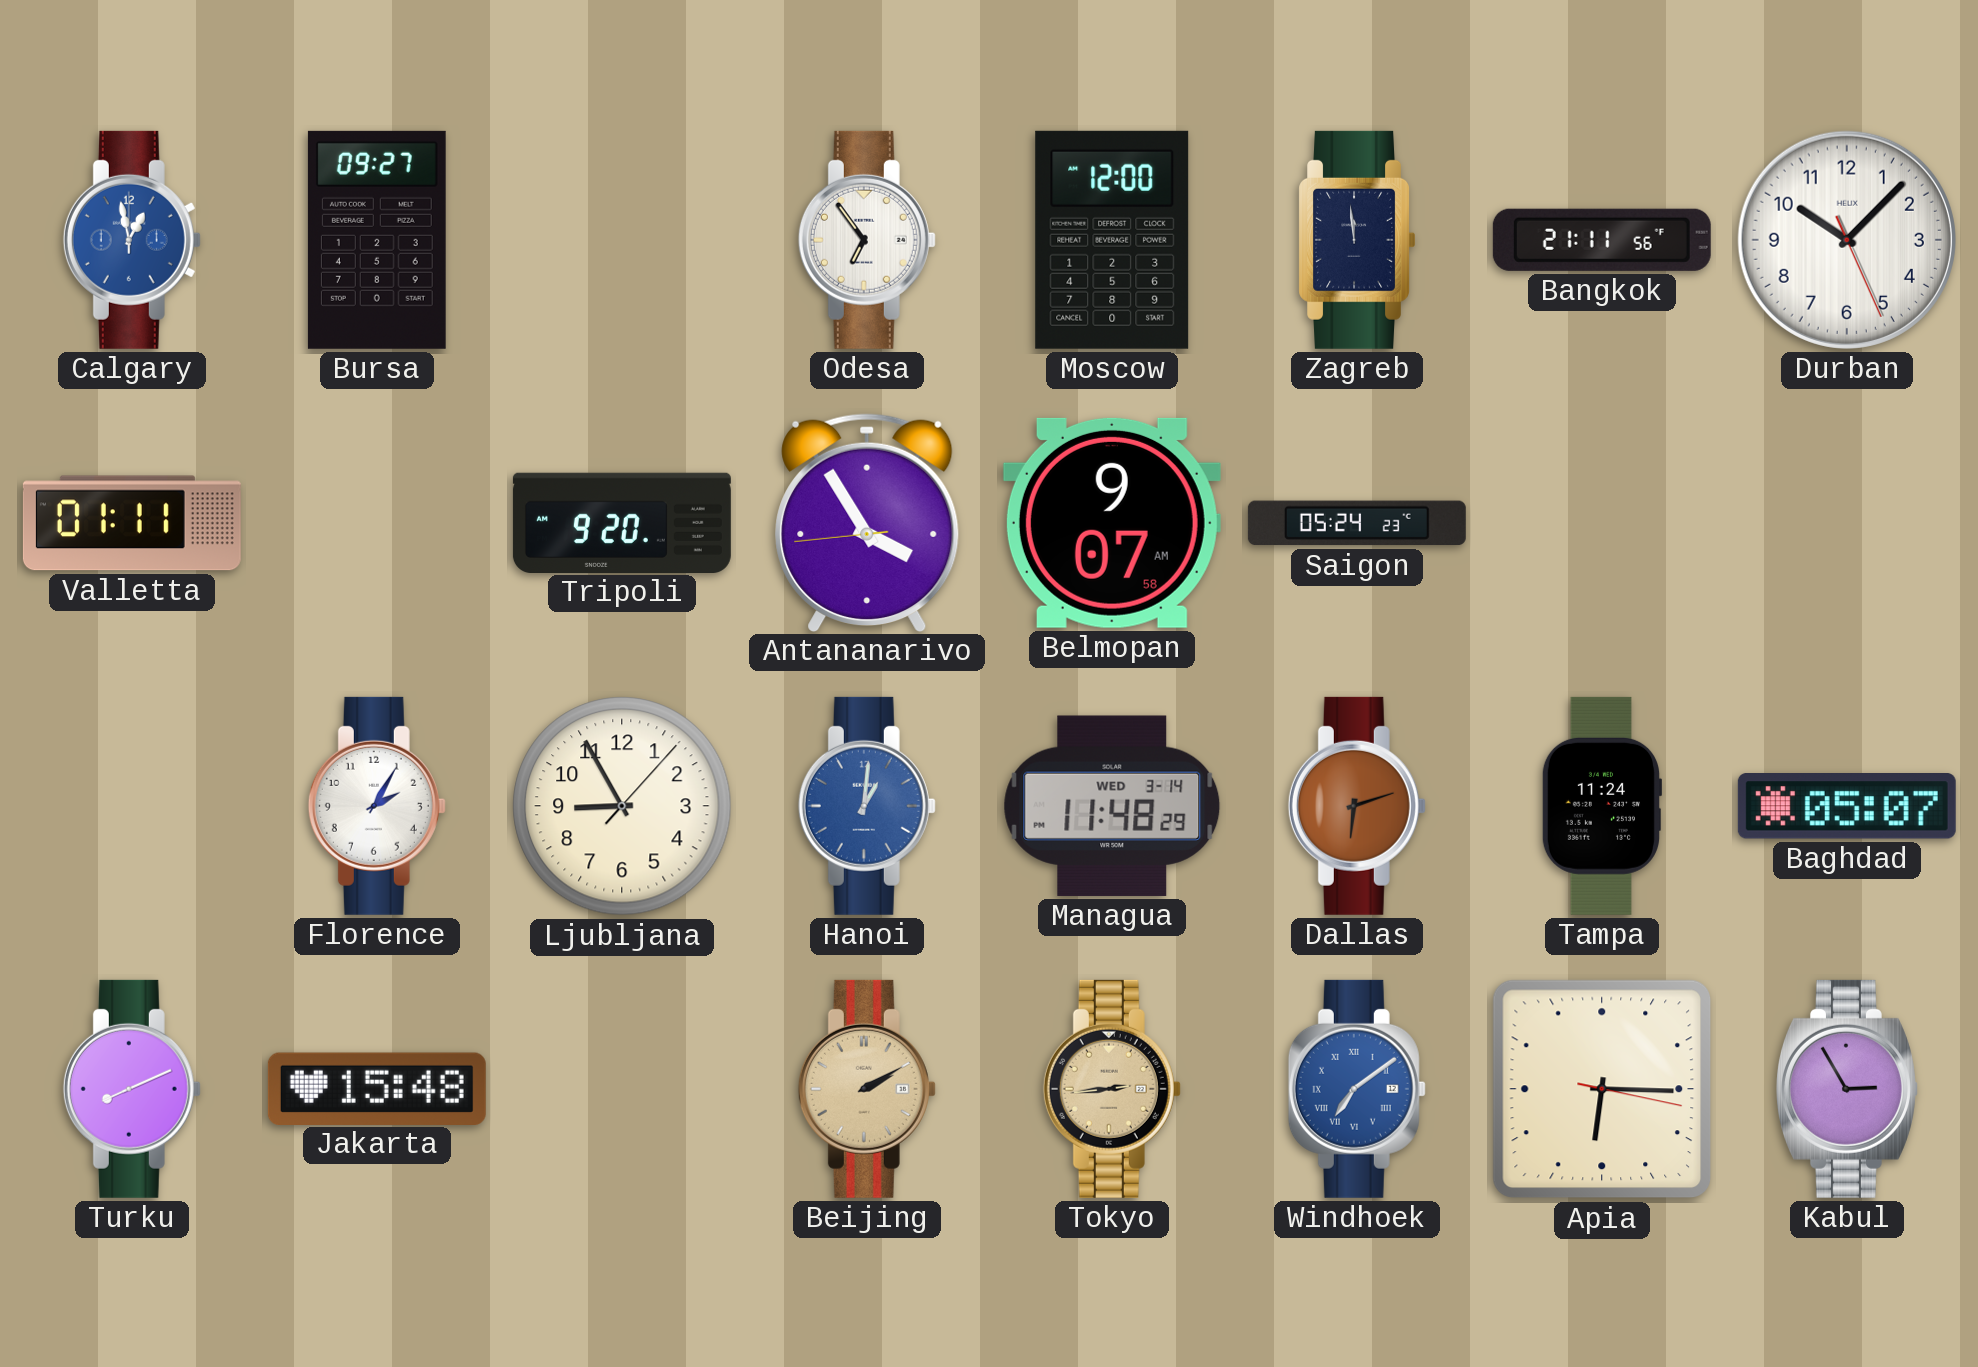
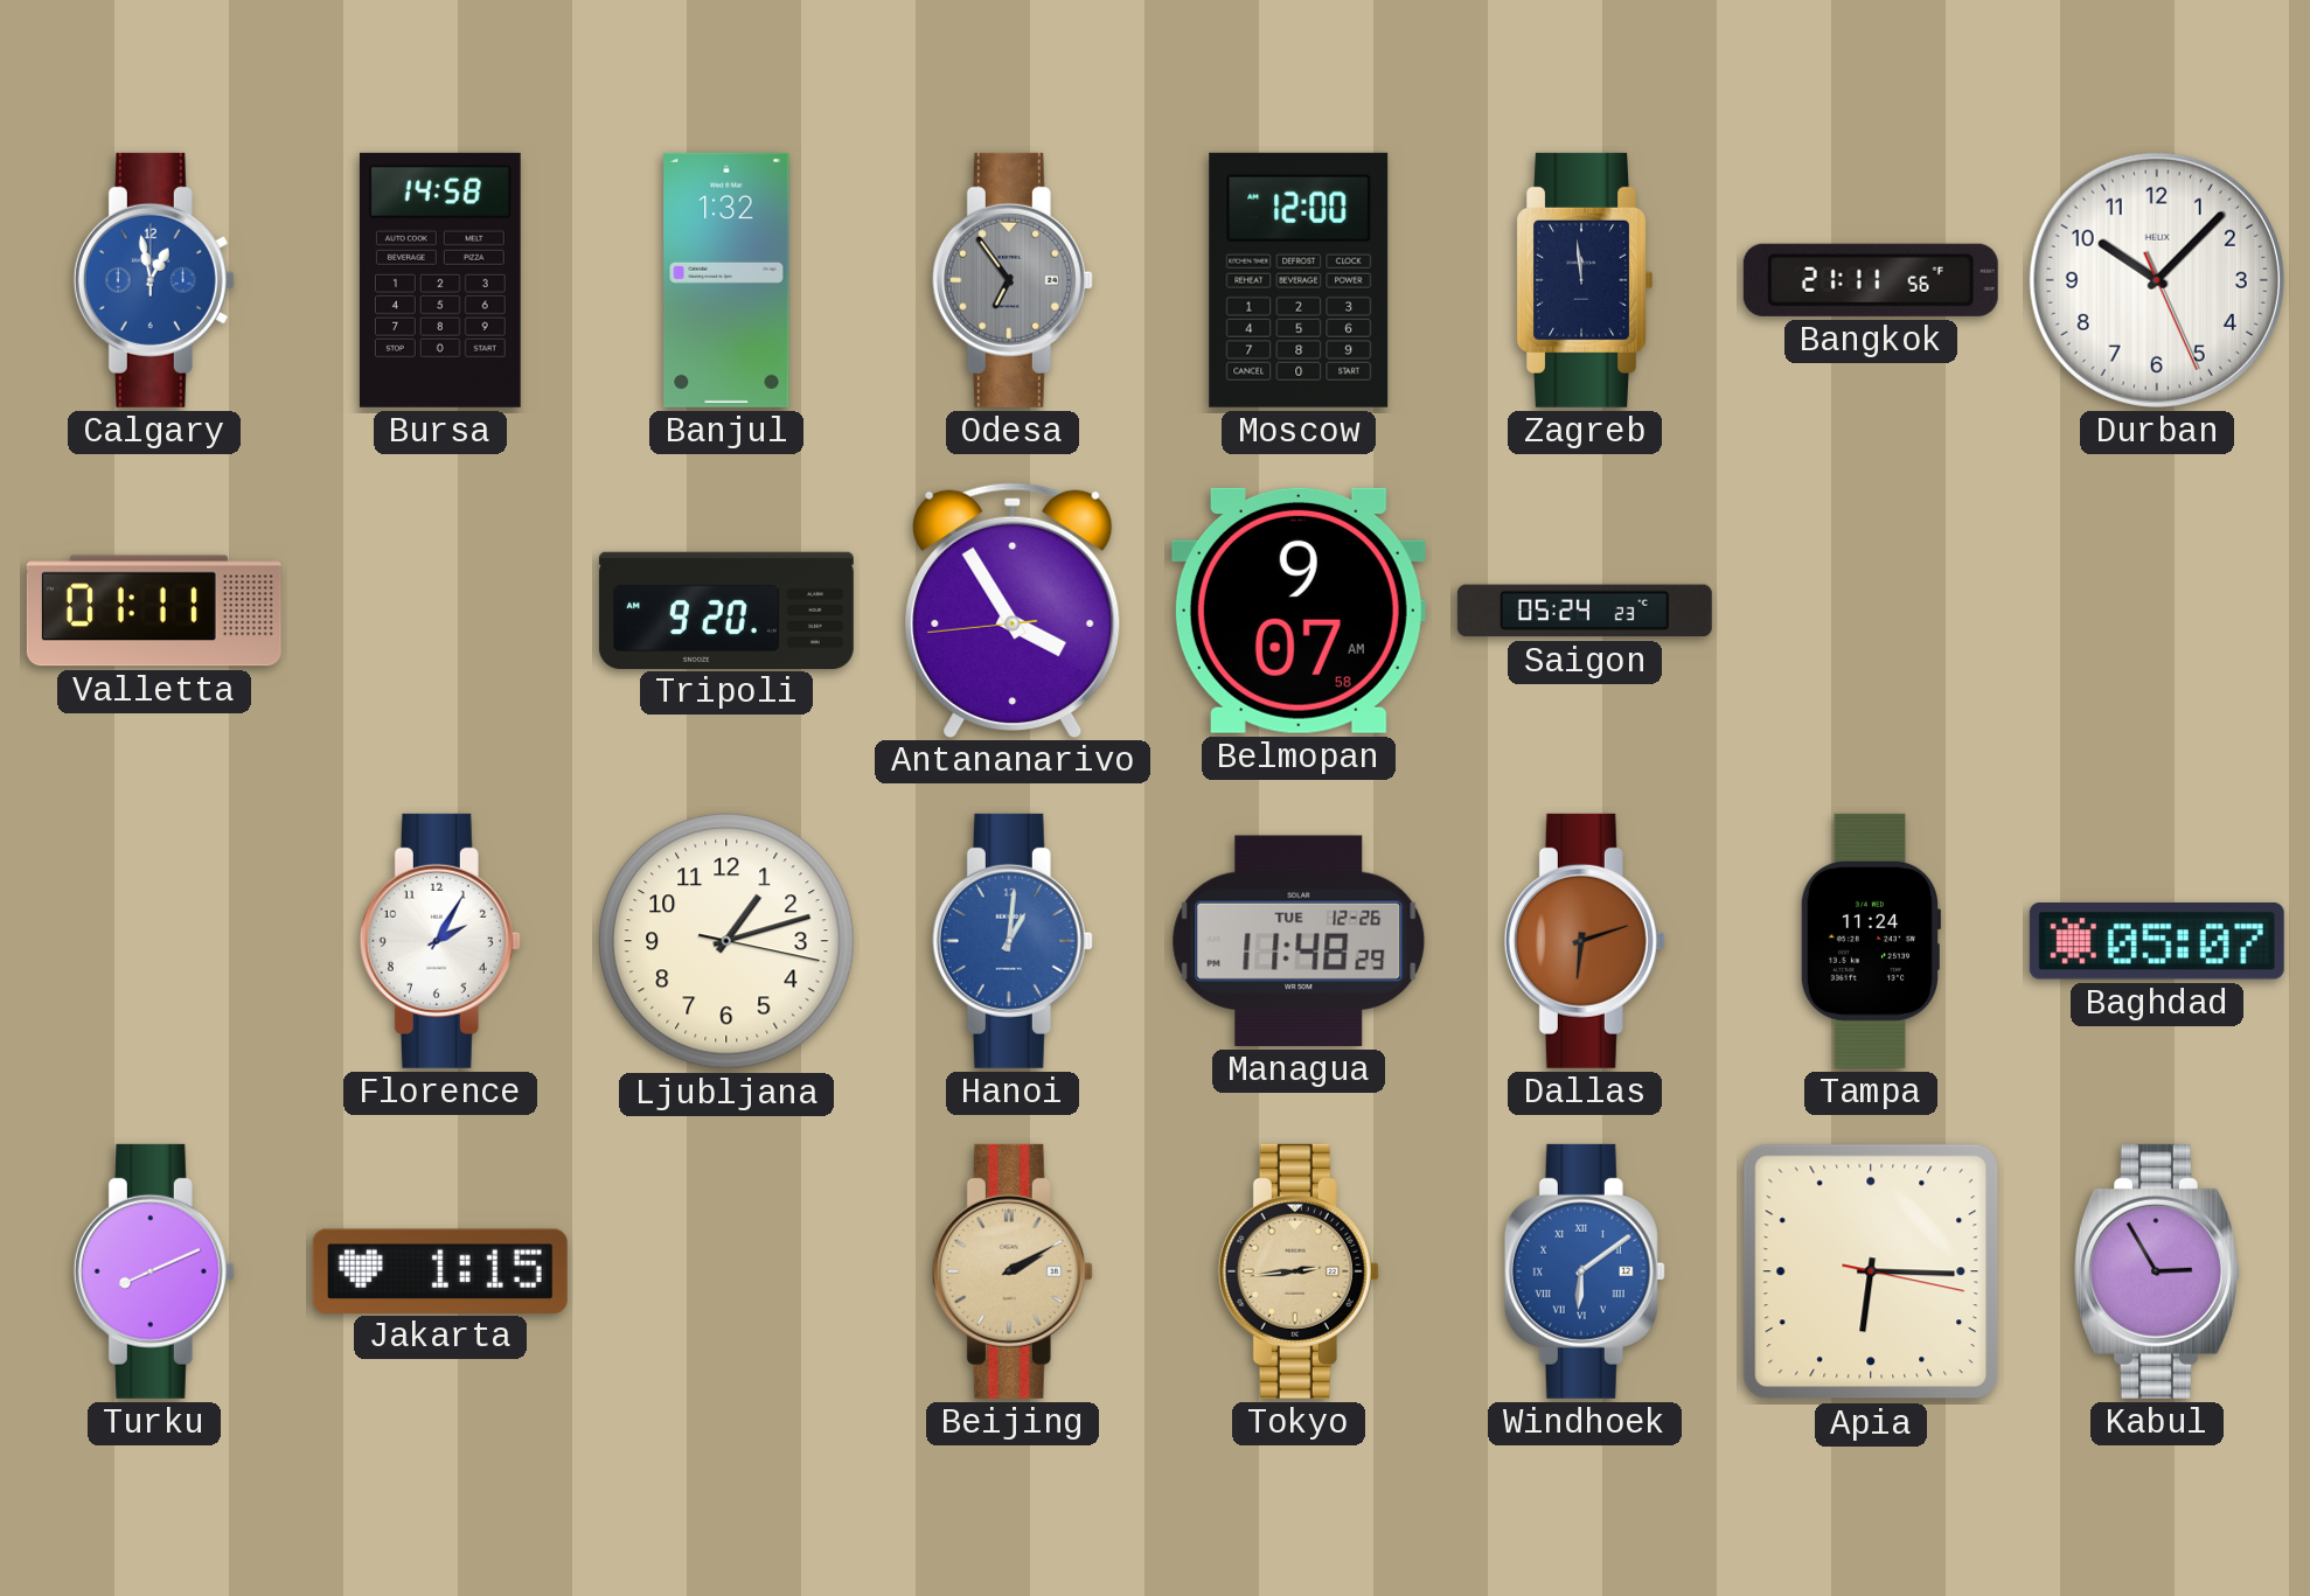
Bursa: 09:27 -> 14:58
Banjul: none -> 1:32
Odesa dial: white -> grey
Ljubljana: 8:55 -> 1:12
Managua date: WED 3-14 -> TUE 12-26
Jakarta: 15:48 -> 1:15
Windhoek: 7:09 -> 6:09
